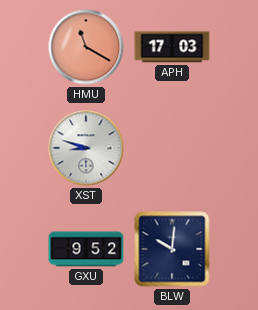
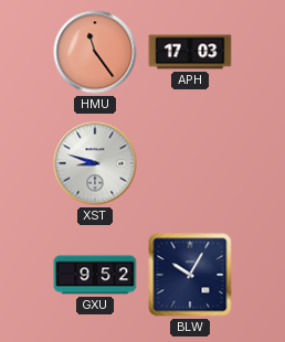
HMU: 11:20 -> 11:24
BLW: 10:01 -> 10:05
